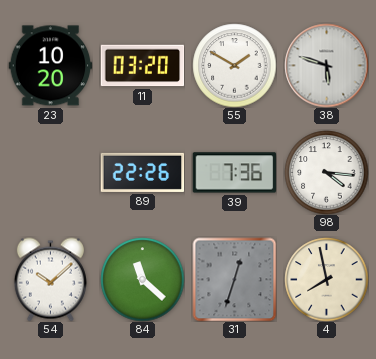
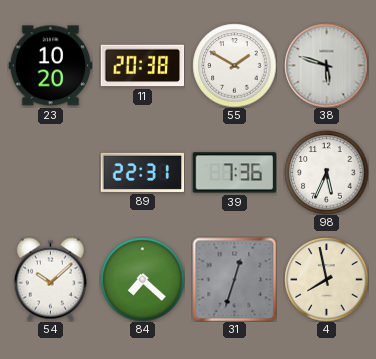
11: 03:20 -> 20:38
89: 22:26 -> 22:31
98: 4:16 -> 5:34
84: 11:22 -> 7:22
